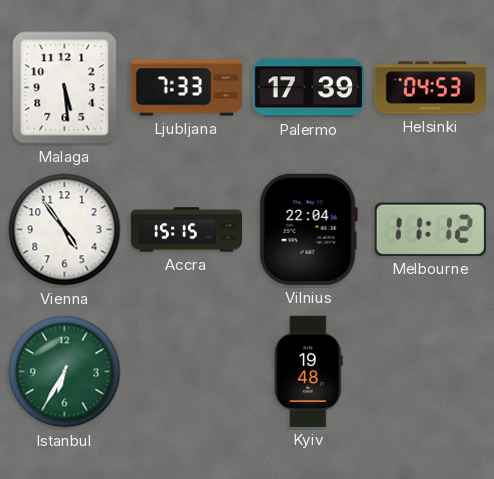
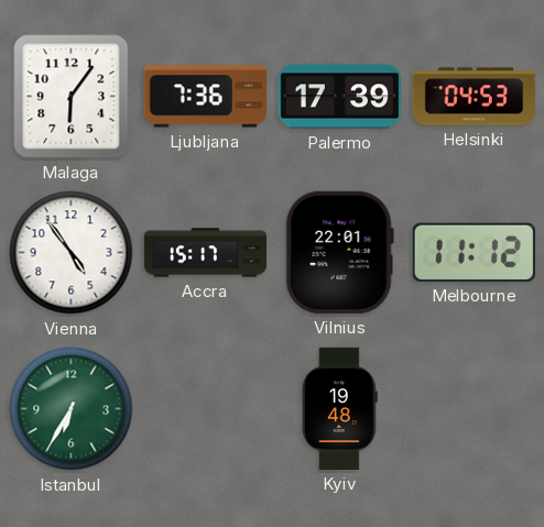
Malaga: 5:29 -> 6:06
Ljubljana: 7:33 -> 7:36
Accra: 15:15 -> 15:17
Vilnius: 22:04 -> 22:01
